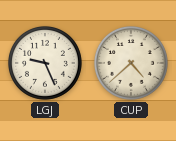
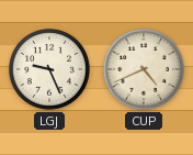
CUP: 4:38 -> 4:41
